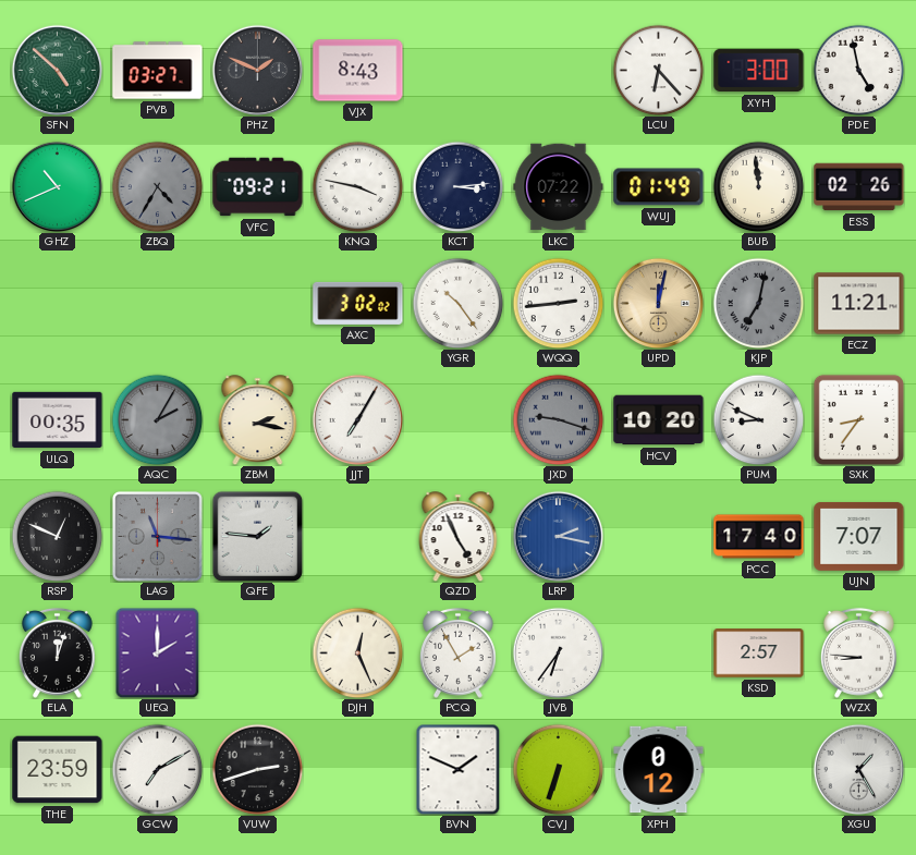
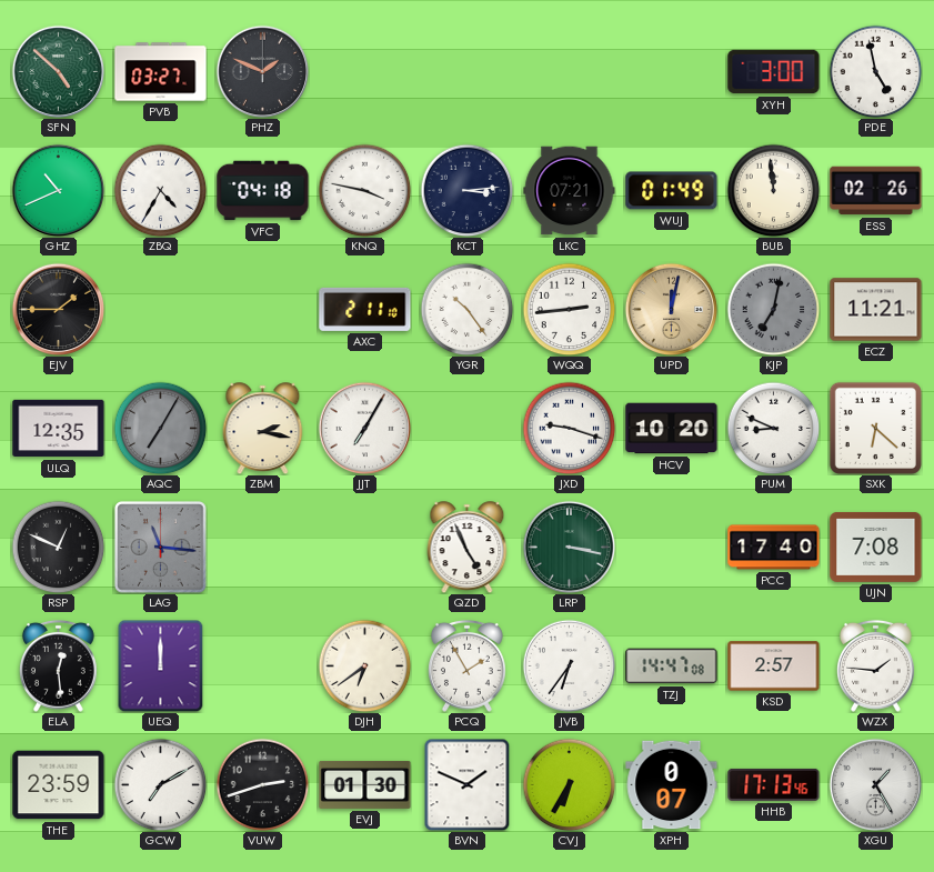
VJX: 8:43 -> none
LCU: 6:23 -> none
ZBQ dial: grey -> white
VFC: 09:21 -> 04:18
LKC: 07:22 -> 07:21
EJV: none -> 1:45
AXC: 3:02 -> 2:11
ULQ: 00:35 -> 12:35
AQC: 2:05 -> 7:05
JXD dial: grey -> white
SXK: 8:36 -> 6:22
QFE: 1:46 -> none
LRP: 2:17 -> 3:17
LRP dial: blue -> green
UJN: 7:07 -> 7:08
ELA: 12:03 -> 12:29
UEQ: 2:00 -> 12:00
DJH: 12:26 -> 6:39
TZJ: none -> 14:47
WZX: 8:46 -> 1:46
EVJ: none -> 01:30
CVJ: 6:33 -> 6:35
XPH: 0:12 -> 0:07
HHB: none -> 17:13
